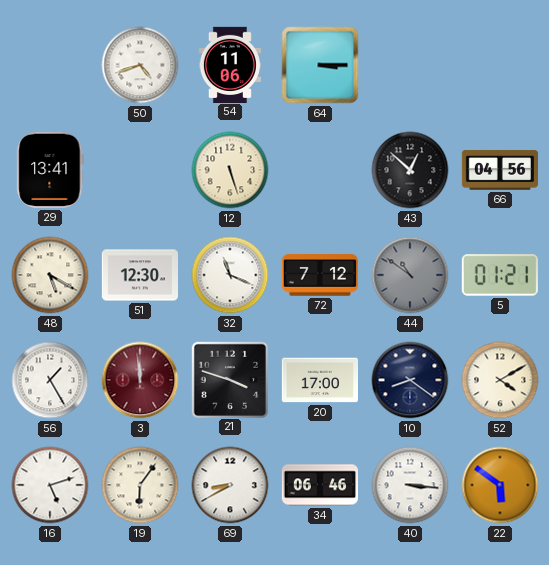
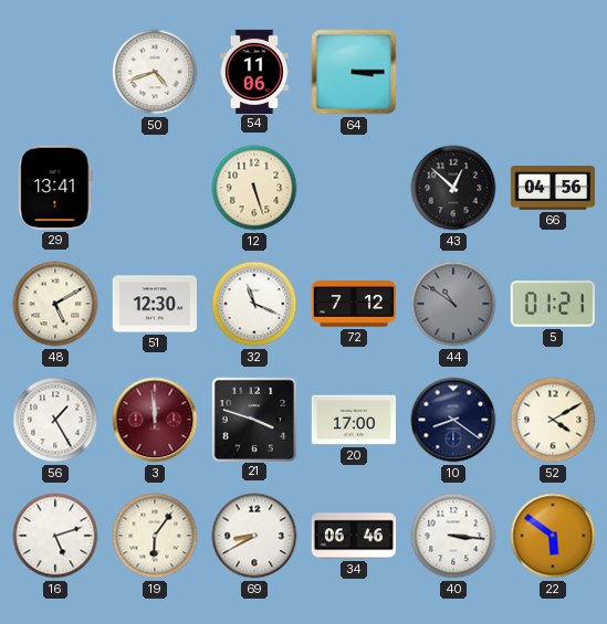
48: 5:20 -> 5:10
